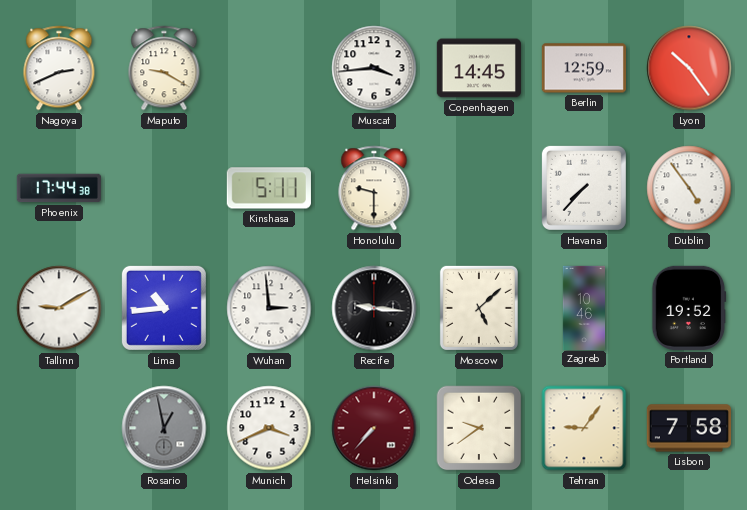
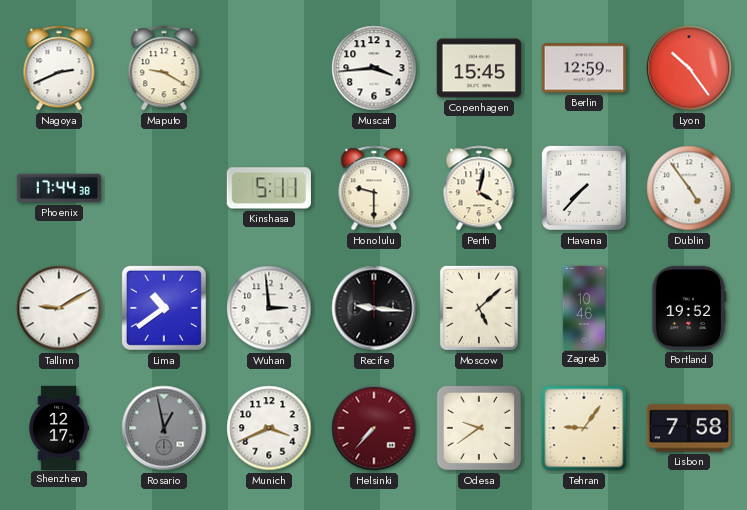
Copenhagen: 14:45 -> 15:45
Perth: none -> 4:02
Lima: 10:44 -> 10:39
Shenzhen: none -> 12:17
